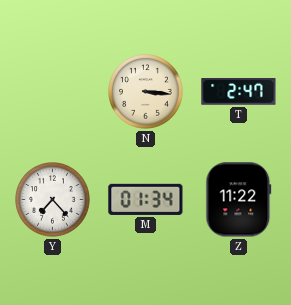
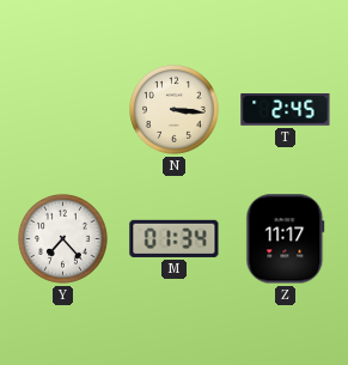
T: 2:47 -> 2:45
Z: 11:22 -> 11:17
